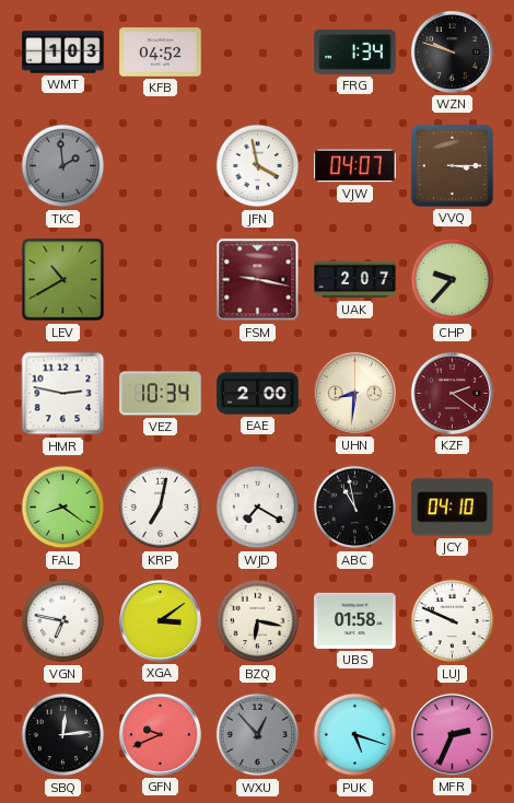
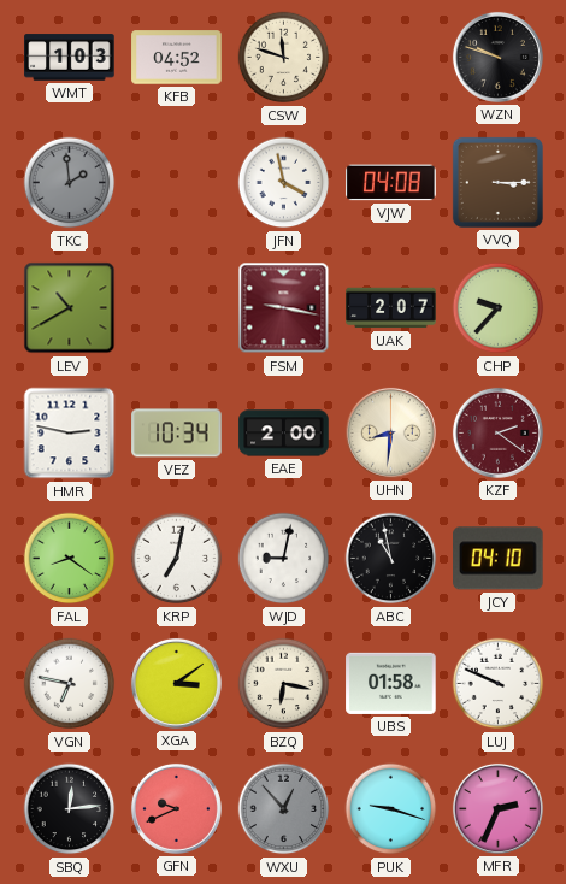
CSW: none -> 11:48
FRG: 1:34 -> none
VJW: 04:07 -> 04:08
WJD: 7:20 -> 9:02
PUK: 5:18 -> 9:18
